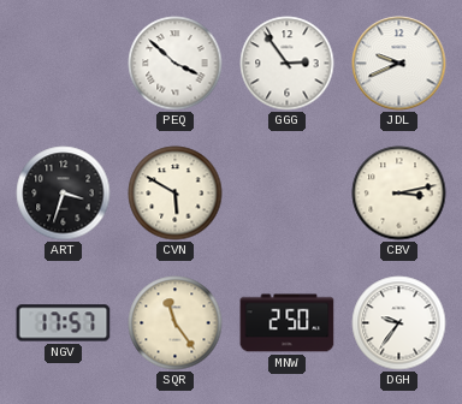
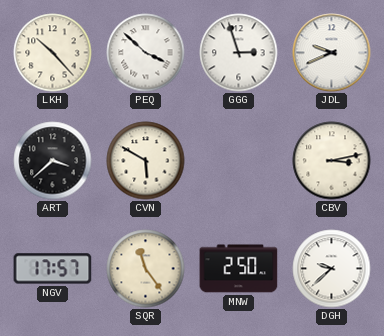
LKH: none -> 10:23
GGG: 2:54 -> 2:57
ART: 3:33 -> 3:38
DGH: 9:36 -> 9:38
